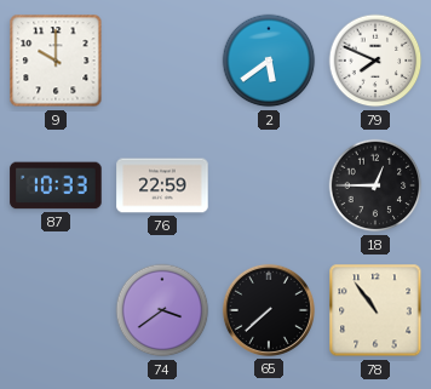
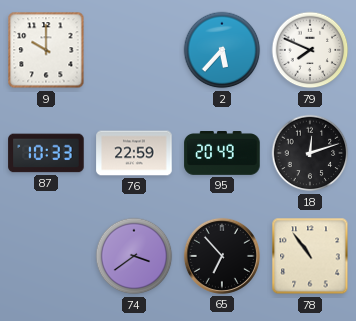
2: 5:39 -> 5:37
95: none -> 20:49
18: 12:45 -> 12:12
65: 7:38 -> 6:53
